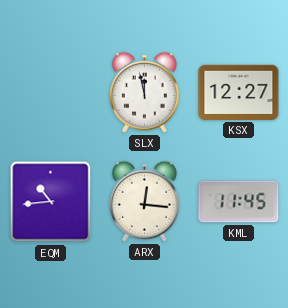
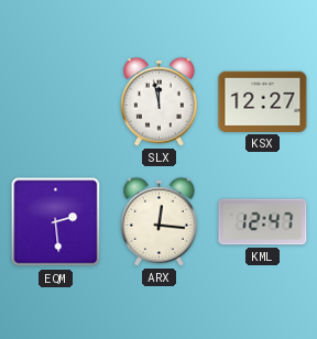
EQM: 10:44 -> 2:29
KML: 11:45 -> 12:47
